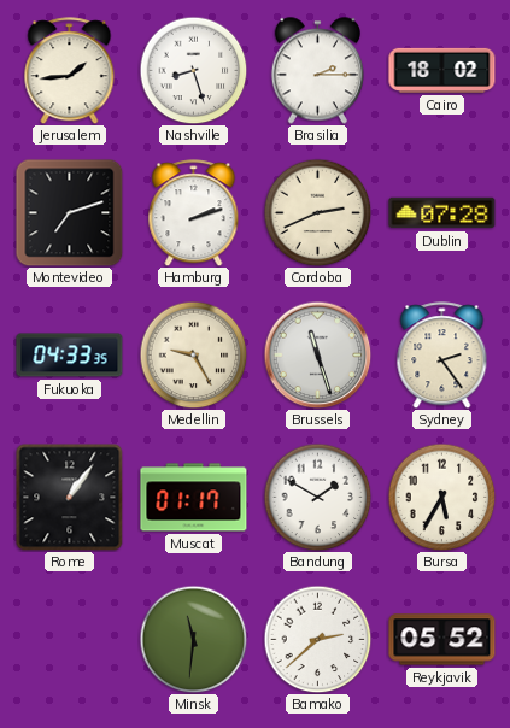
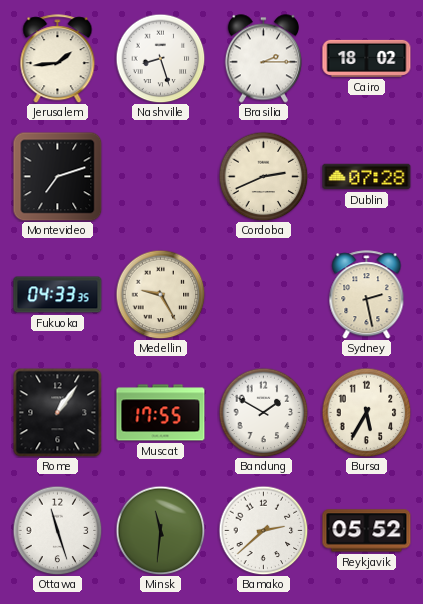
Hamburg: 2:12 -> none
Brussels: 11:27 -> none
Sydney: 2:24 -> 2:28
Muscat: 01:17 -> 17:55
Ottawa: none -> 11:27
